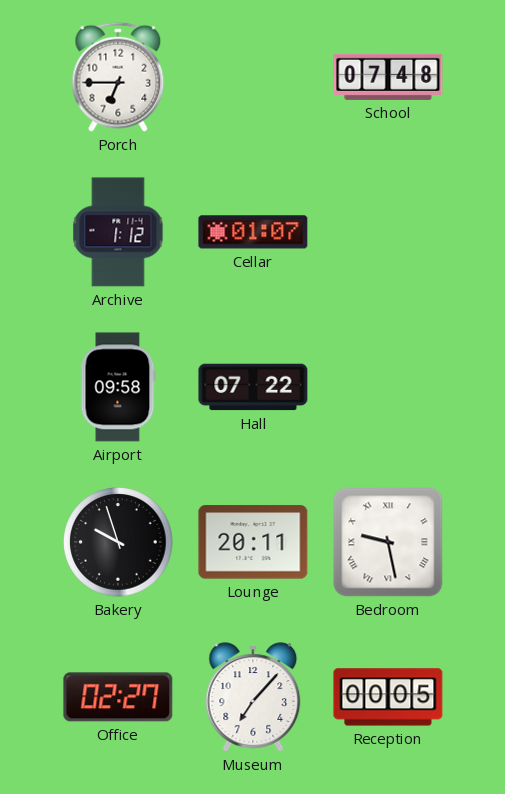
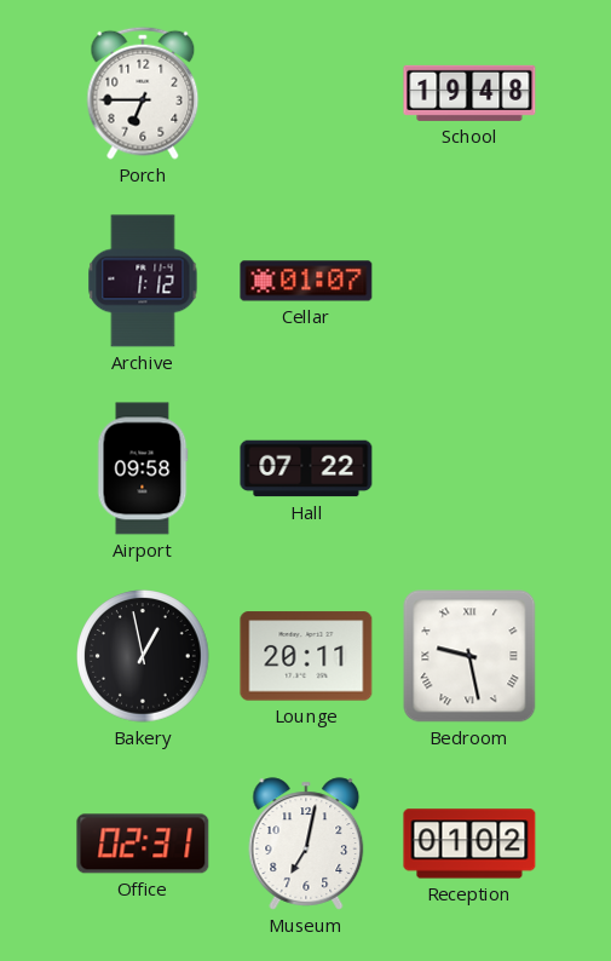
School: 07:48 -> 19:48
Bakery: 9:57 -> 12:58
Office: 02:27 -> 02:31
Museum: 7:07 -> 7:02
Reception: 00:05 -> 01:02
